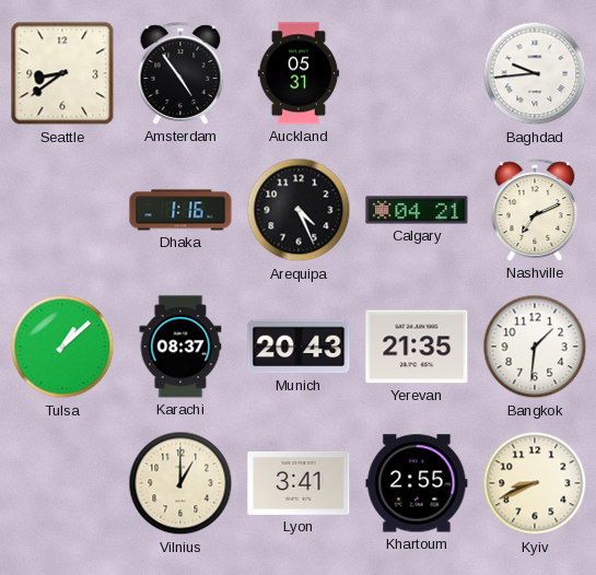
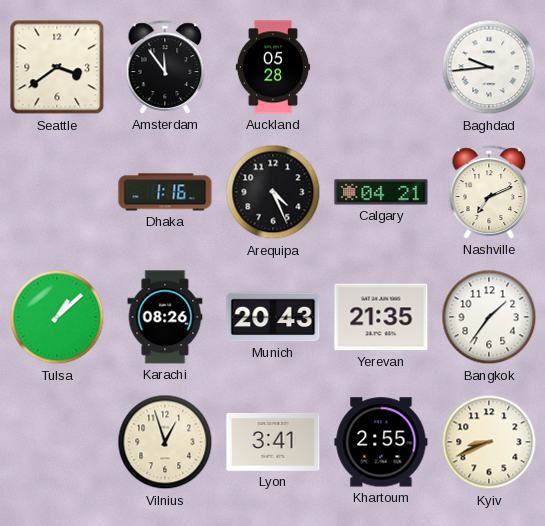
Seattle: 8:39 -> 3:39
Amsterdam: 4:54 -> 11:54
Auckland: 05:31 -> 05:28
Karachi: 08:37 -> 08:26
Bangkok: 1:31 -> 1:36
Vilnius: 1:00 -> 12:57
